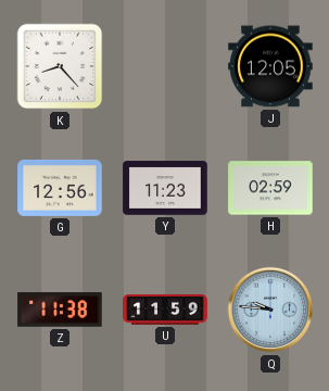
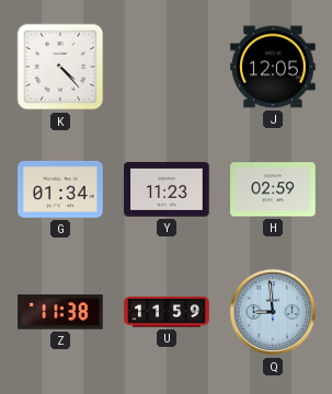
K: 8:23 -> 4:23
G: 12:56 -> 01:34
Q: 9:46 -> 8:59
